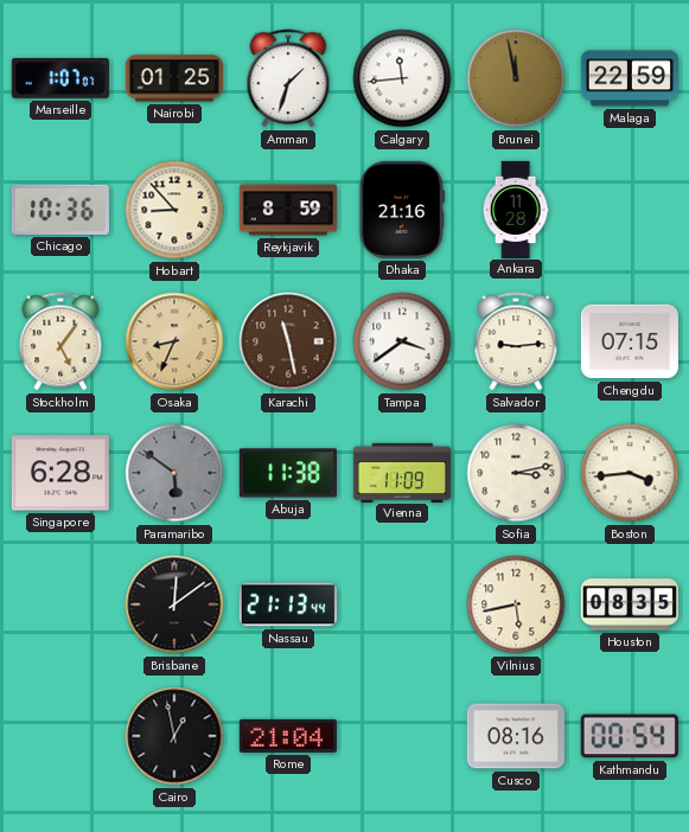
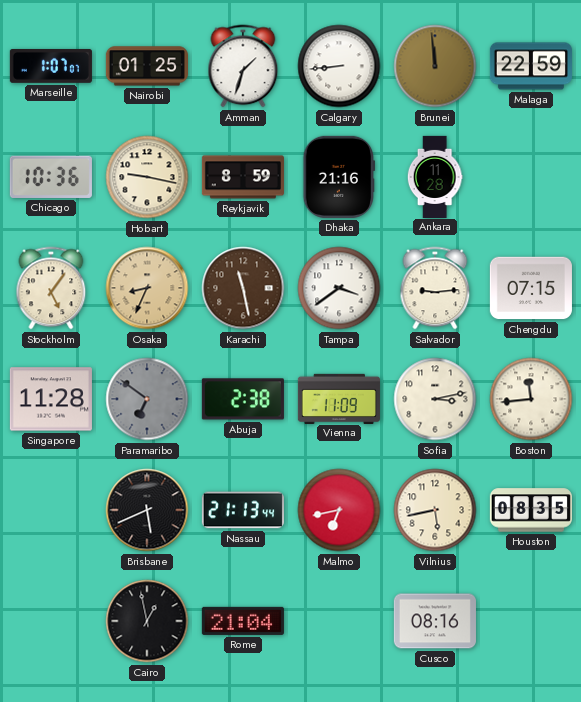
Calgary: 11:44 -> 8:44
Brunei: 11:58 -> 11:59
Hobart: 8:53 -> 9:17
Singapore: 6:28 -> 11:28
Paramaribo: 5:51 -> 6:51
Abuja: 11:38 -> 2:38
Boston: 3:44 -> 11:44
Brisbane: 12:09 -> 5:41
Malmo: none -> 6:43
Kathmandu: 00:54 -> none
